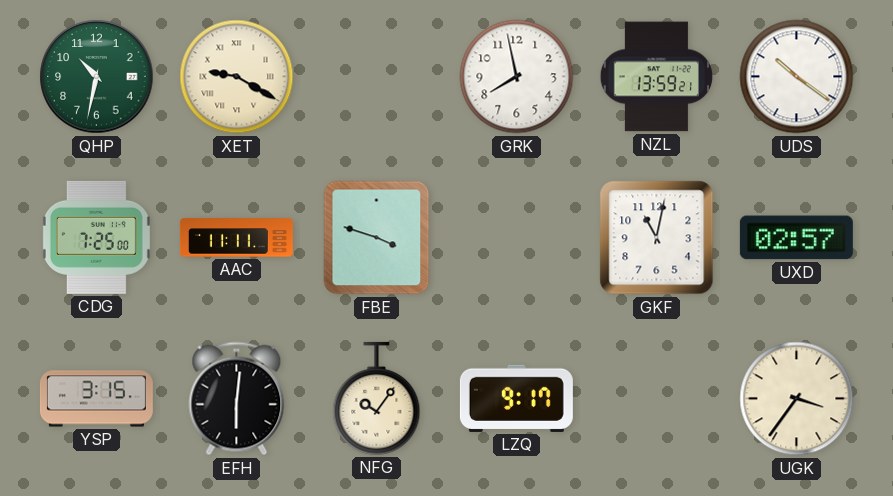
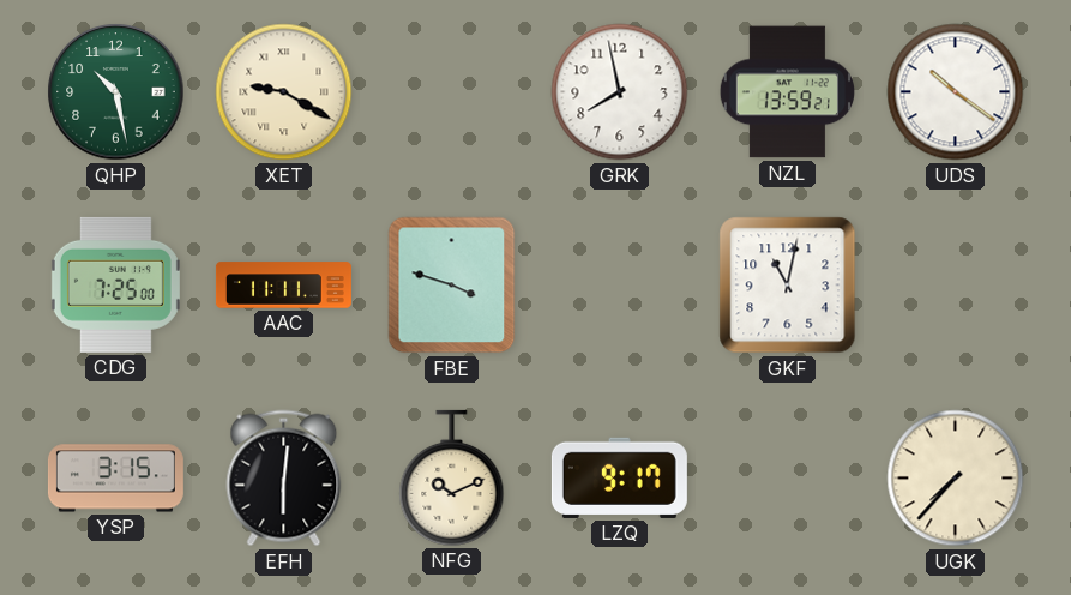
QHP: 10:32 -> 10:28
UXD: 02:57 -> none
NFG: 10:06 -> 10:11
UGK: 3:36 -> 7:37
